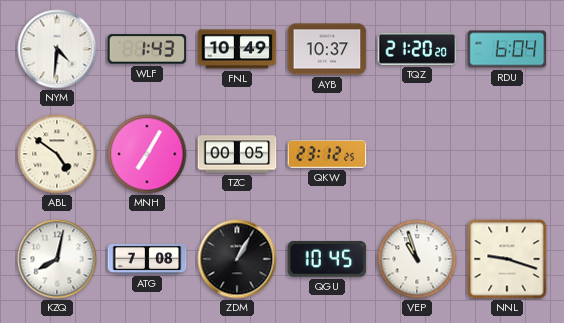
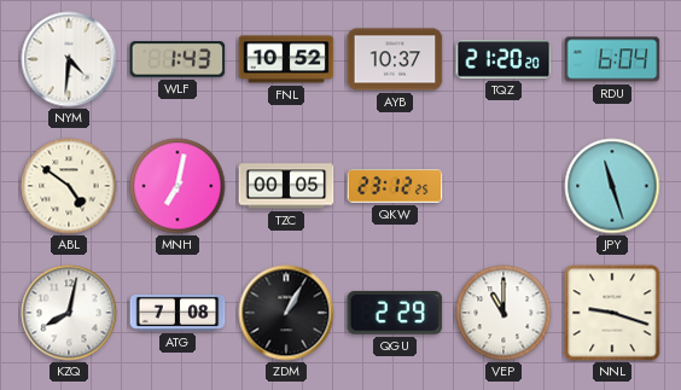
FNL: 10:49 -> 10:52
MNH: 7:05 -> 7:02
JPY: none -> 11:27
QGU: 10:45 -> 2:29
VEP: 10:57 -> 11:00
